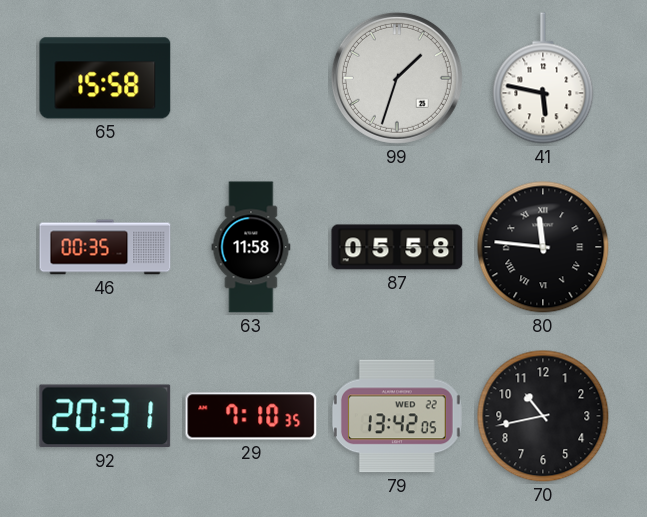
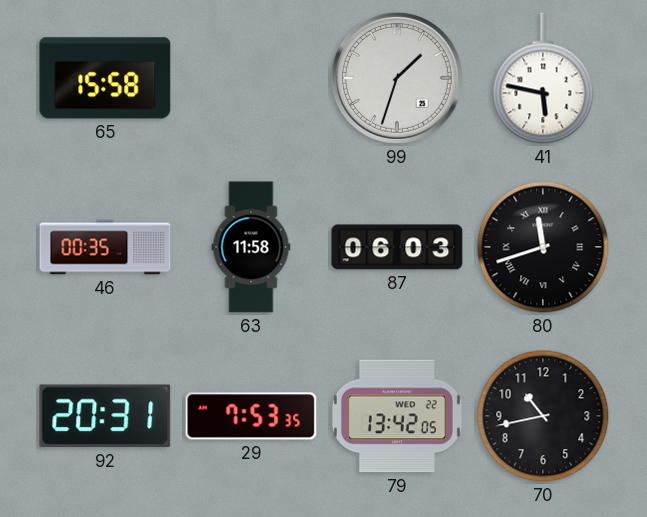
87: 05:58 -> 06:03
80: 11:46 -> 11:42
29: 7:10 -> 7:53
